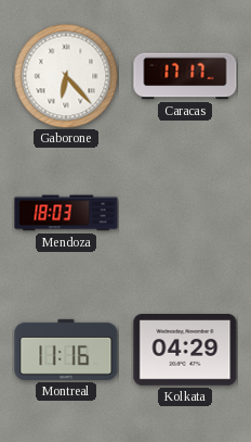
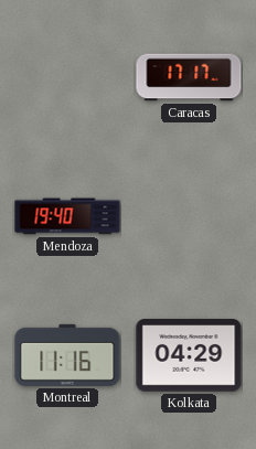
Gaborone: 6:23 -> none
Mendoza: 18:03 -> 19:40
